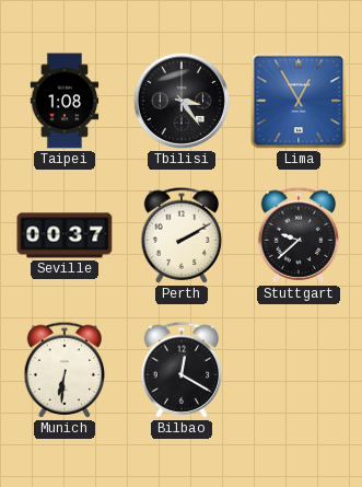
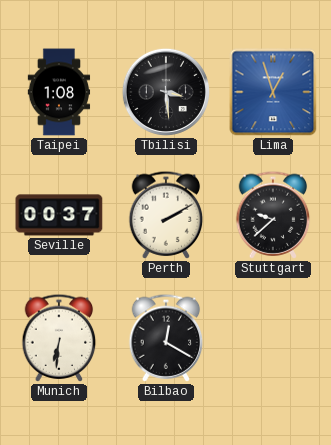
Tbilisi: 3:24 -> 3:29
Lima: 12:55 -> 12:57
